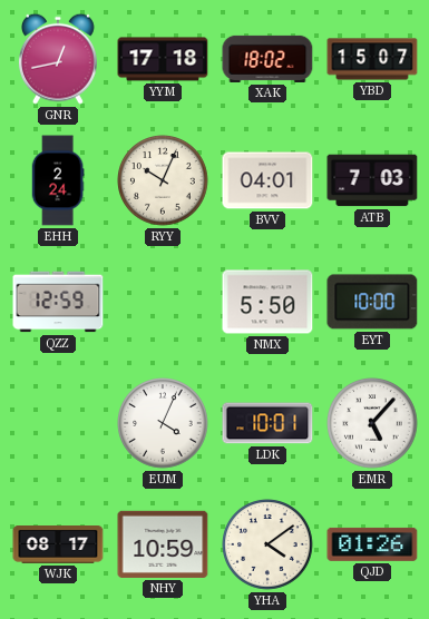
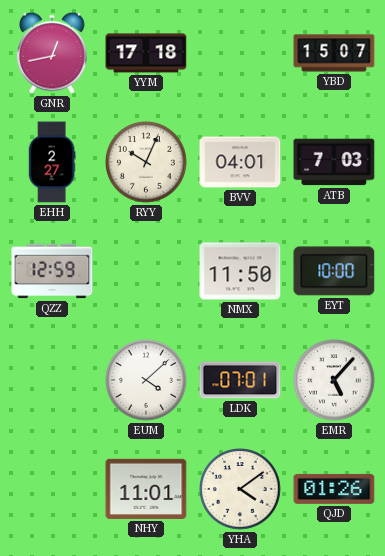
XAK: 18:02 -> none
EHH: 2:24 -> 2:27
NMX: 5:50 -> 11:50
EUM: 4:04 -> 4:08
LDK: 10:01 -> 07:01
WJK: 08:17 -> none
NHY: 10:59 -> 11:01
